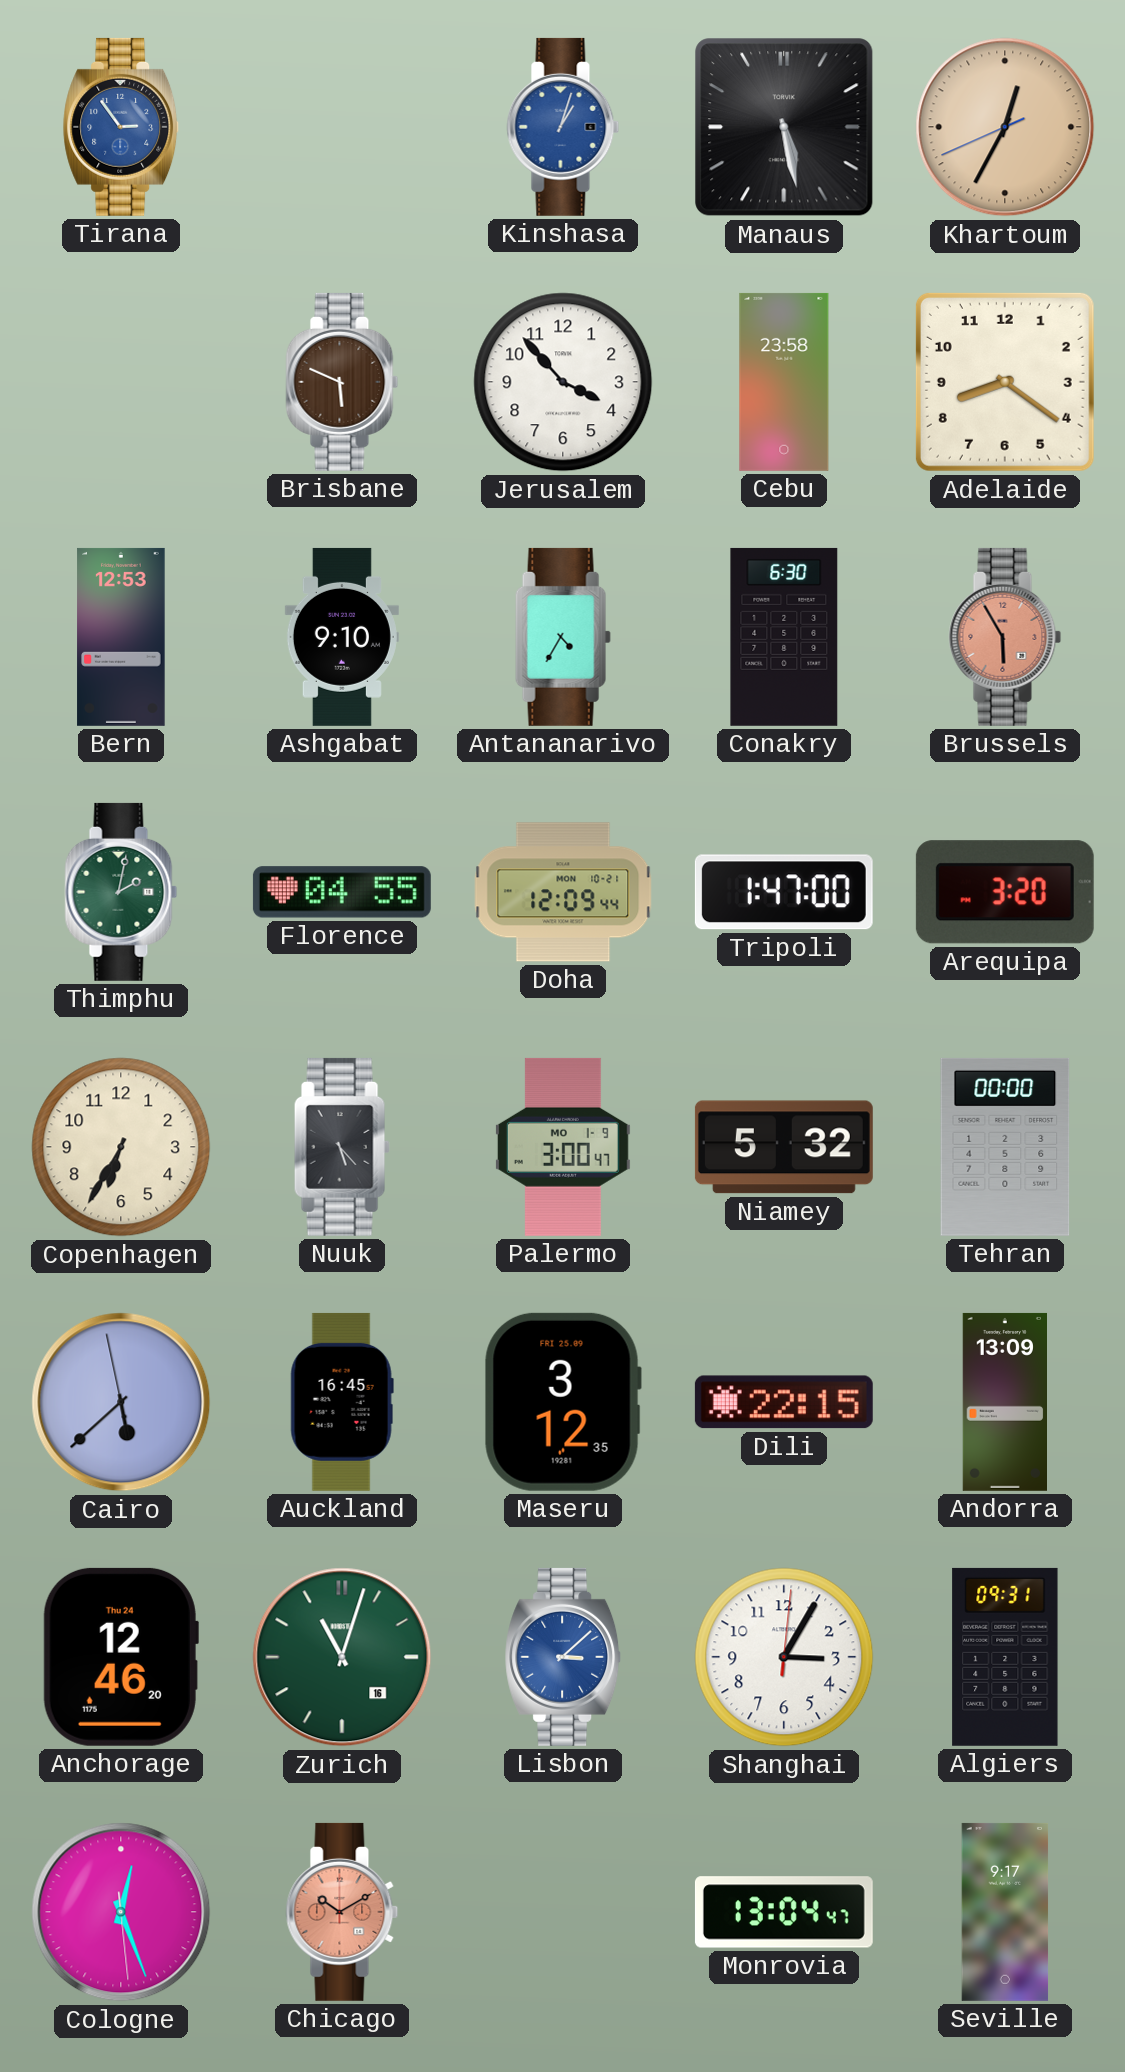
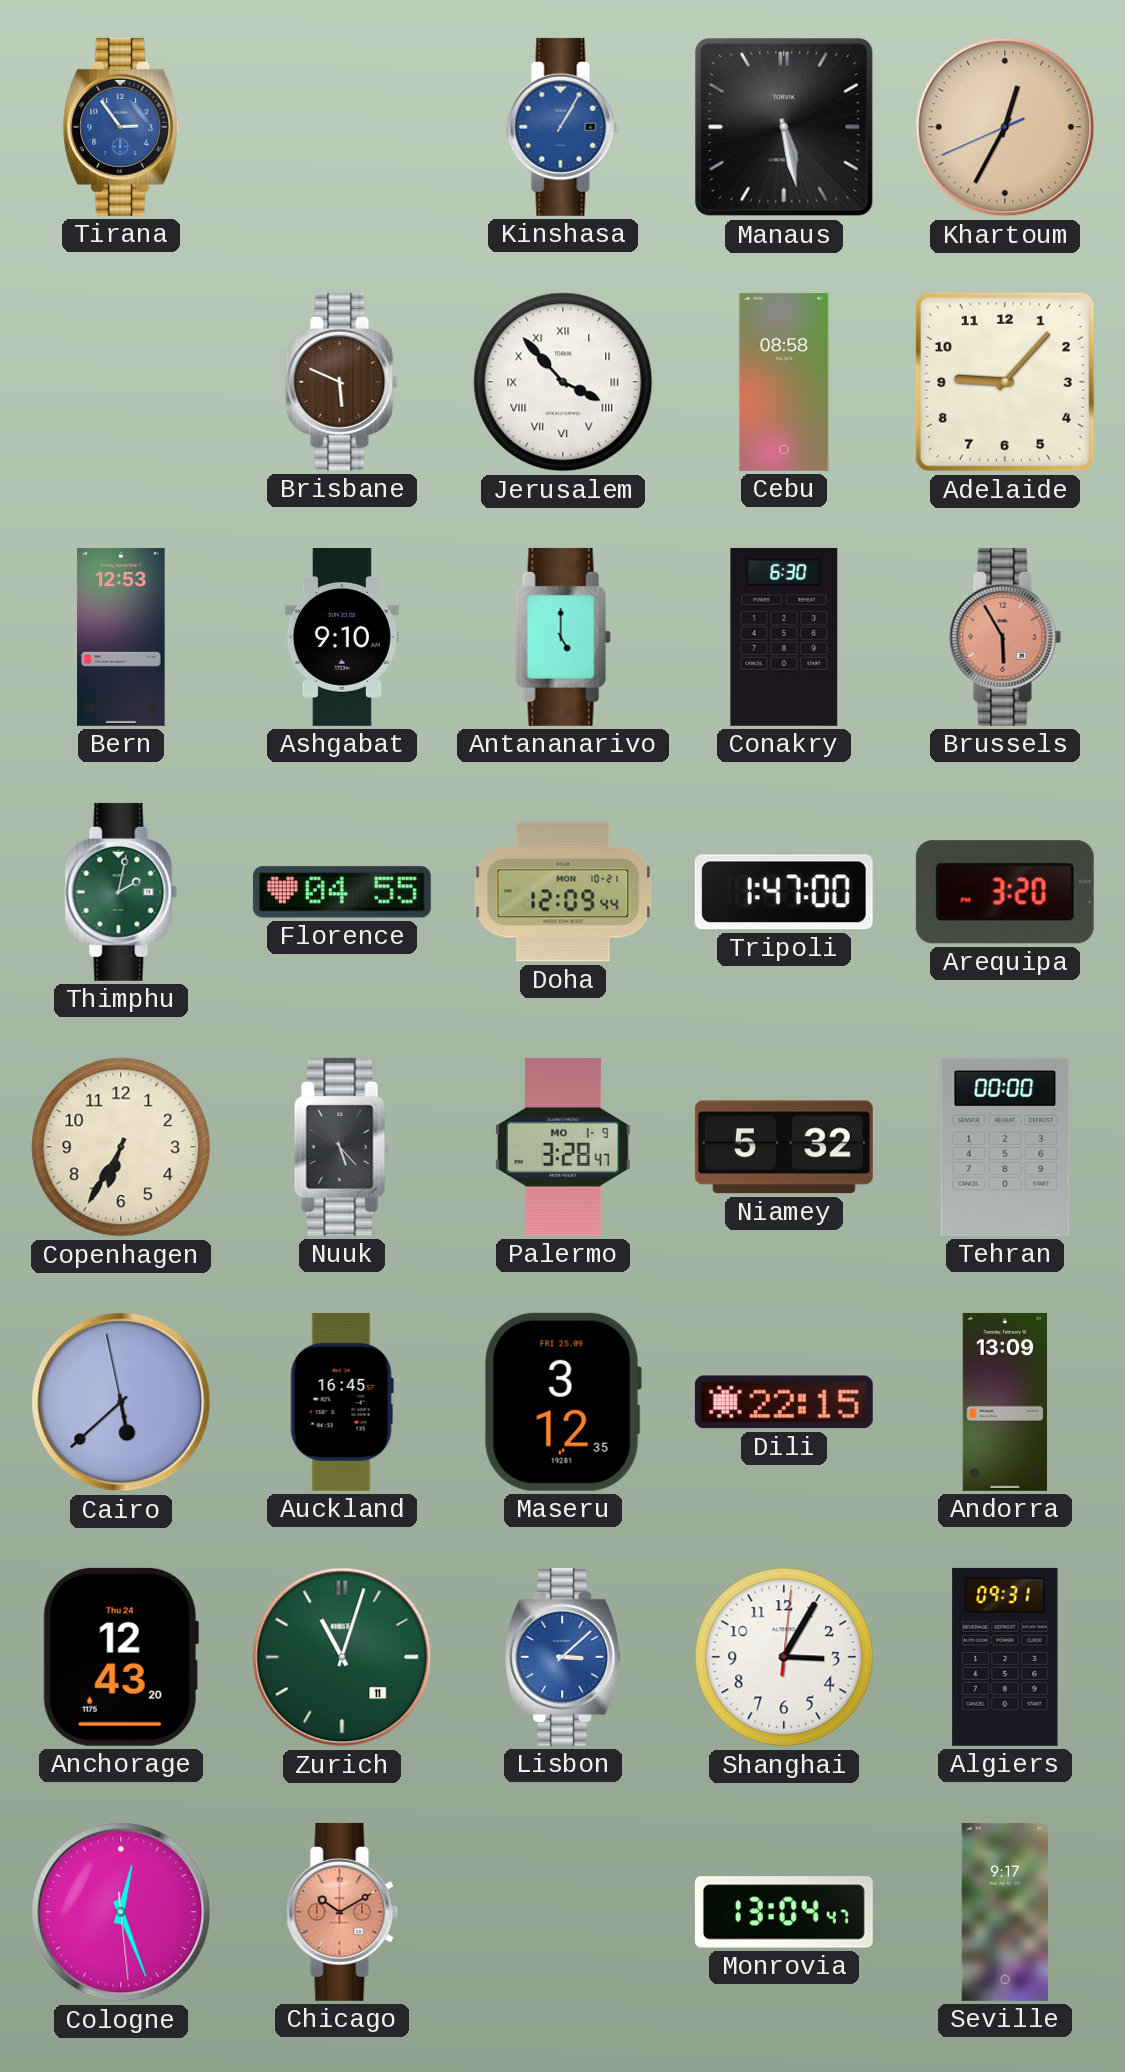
Kinshasa: 1:03 -> 1:05
Jerusalem numerals: Arabic -> Roman
Cebu: 23:58 -> 08:58
Adelaide: 8:21 -> 9:07
Antananarivo: 4:35 -> 5:00
Palermo: 3:00 -> 3:28
Anchorage: 12:46 -> 12:43
Zurich date: 16 -> 11
